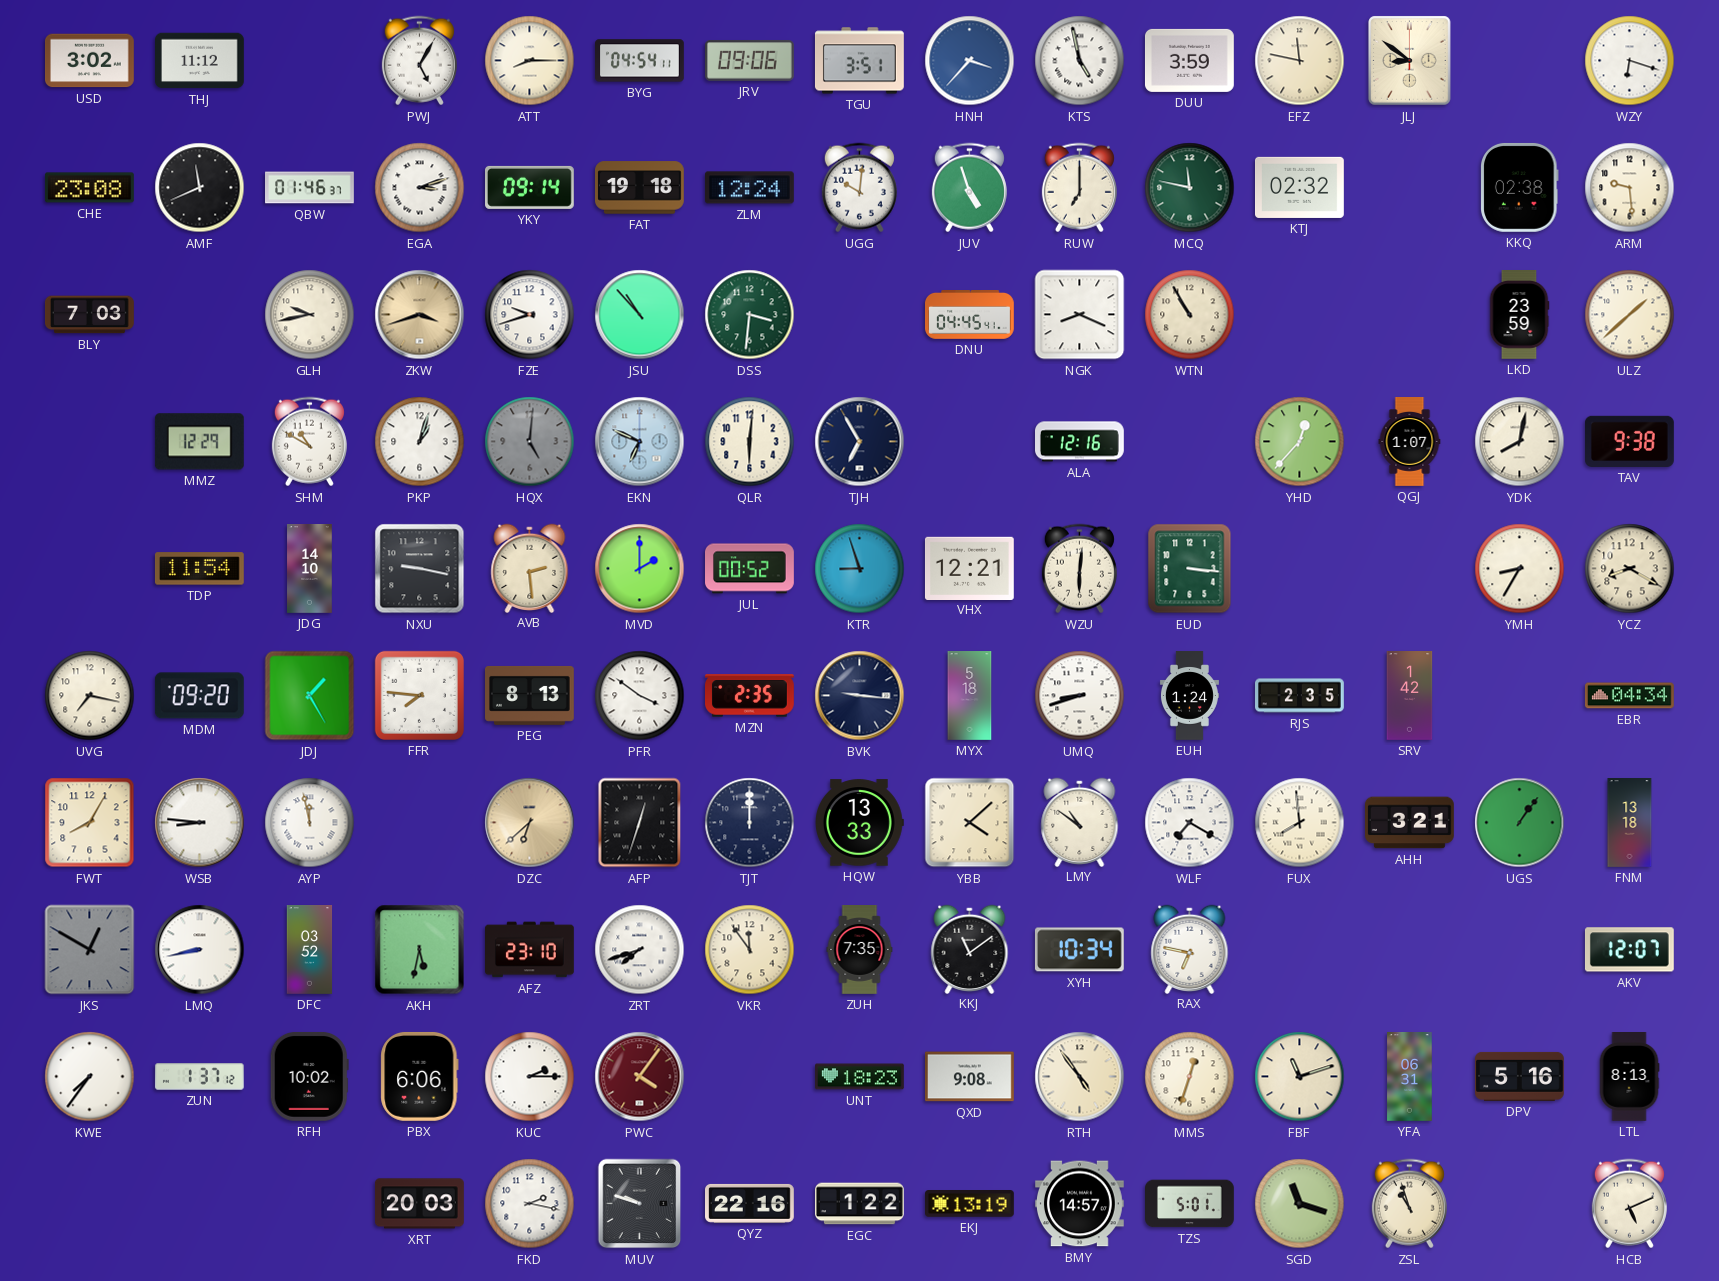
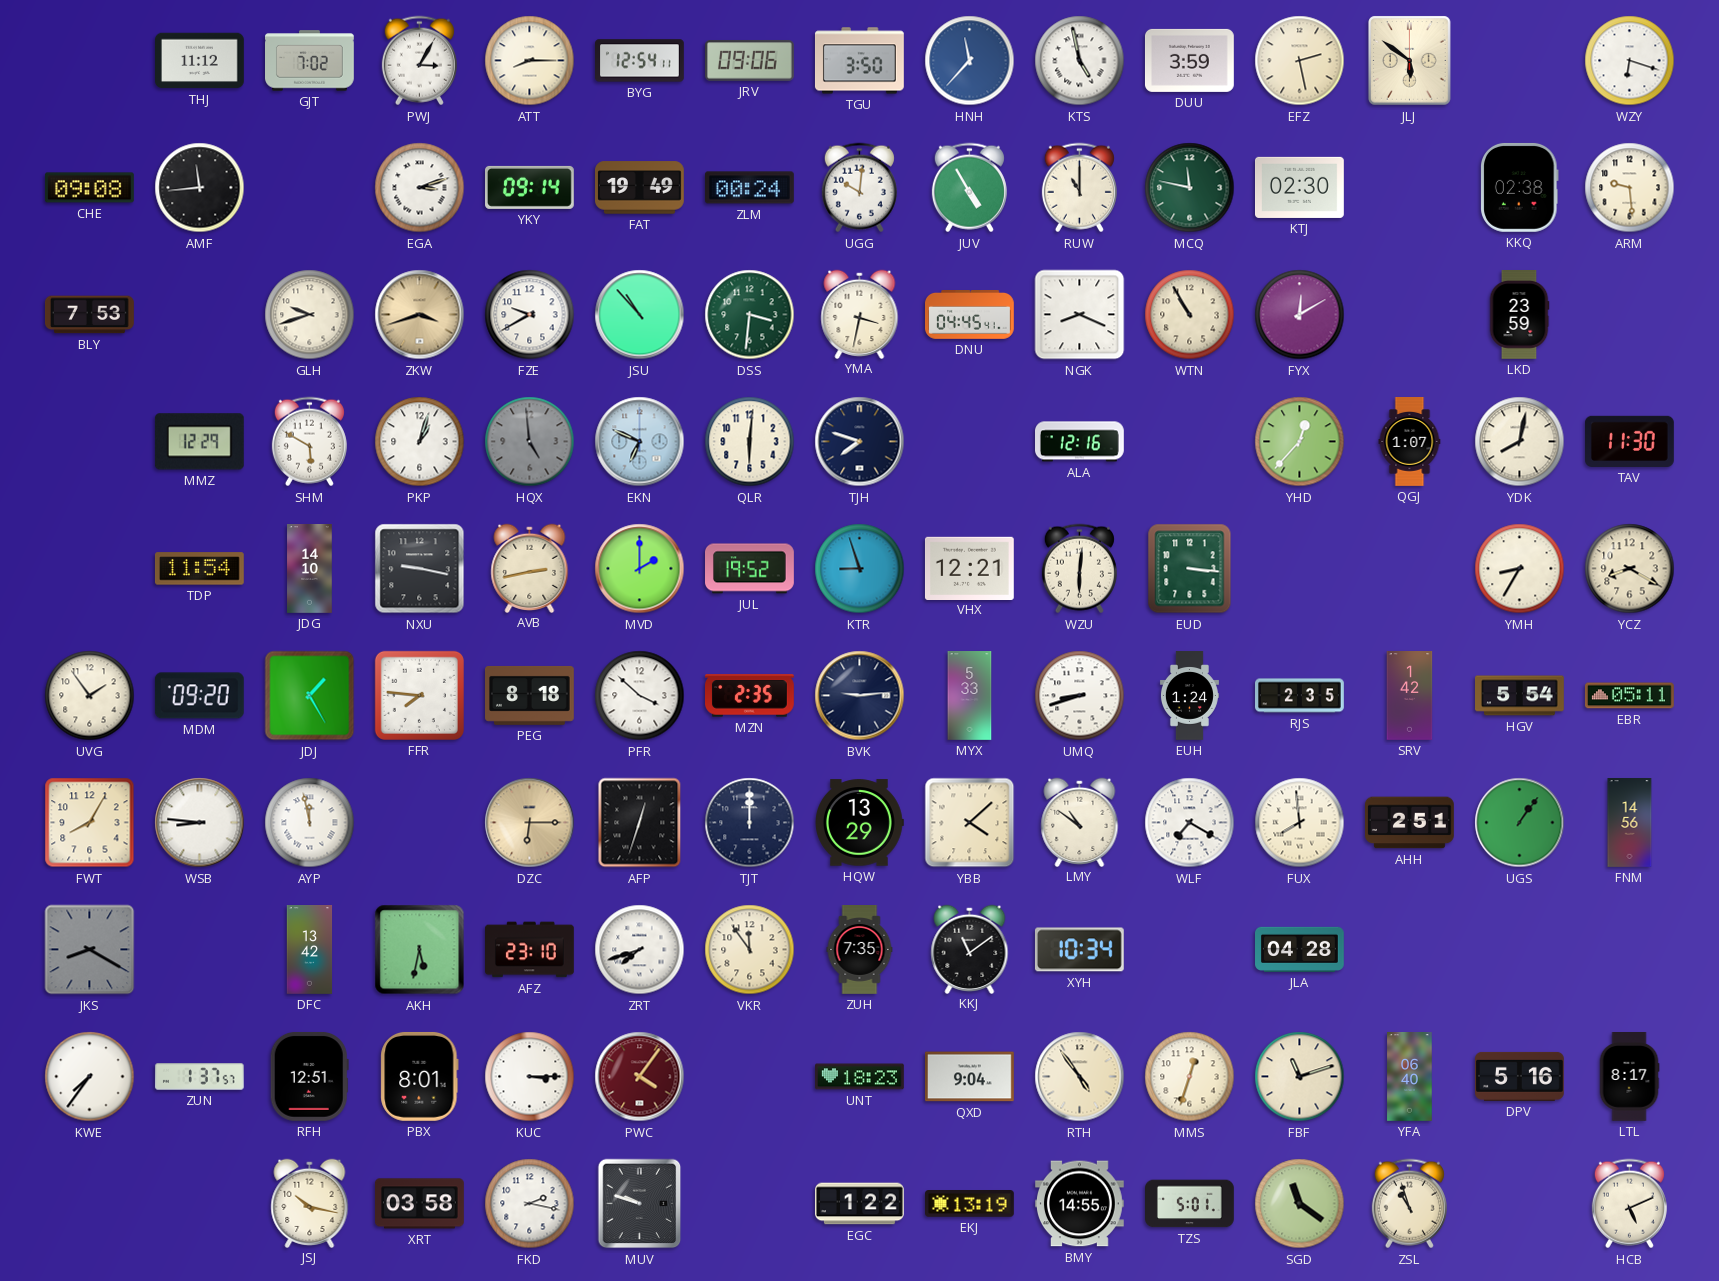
USD: 3:02 -> none
GJT: none -> 7:02
PWJ: 5:05 -> 3:05
BYG: 04:54 -> 12:54
TGU: 3:51 -> 3:50
HNH: 3:37 -> 11:37
EFZ: 11:47 -> 2:28
JLJ: 8:51 -> 5:51
CHE: 23:08 -> 09:08
AMF: 11:41 -> 11:44
QBW: 01:46 -> none
FAT: 19:18 -> 19:49
ZLM: 12:24 -> 00:24
JUV: 4:57 -> 4:55
RUW: 7:00 -> 11:00
KTJ: 02:32 -> 02:30
BLY: 7:03 -> 7:53
GLH: 9:43 -> 9:42
FZE: 9:42 -> 9:40
YMA: none -> 3:32
FYX: none -> 12:10
ULZ: 1:38 -> none
SHM: 10:50 -> 5:50
HQX: 5:01 -> 4:59
TJH: 6:55 -> 7:48
TAV: 9:38 -> 11:30
AVB: 2:29 -> 2:43
JUL: 00:52 -> 19:52
UVG: 7:17 -> 1:54
PEG: 8:13 -> 8:18
PFR: 3:51 -> 3:52
BVK: 9:16 -> 9:14
MYX: 5:18 -> 5:33
HGV: none -> 5:54
EBR: 04:34 -> 05:11
DZC: 6:38 -> 6:15
HQW: 13:33 -> 13:29
AHH: 3:21 -> 2:51
FNM: 13:18 -> 14:56
JKS: 12:50 -> 8:20
LMQ: 8:43 -> none
DFC: 03:52 -> 13:42
RAX: 6:47 -> none
JLA: none -> 04:28
AKV: 12:07 -> none
ZUN: 1:37:12 -> 1:37:57
RFH: 10:02 -> 12:51
PBX: 6:06 -> 8:01
KUC: 2:15 -> 3:15
QXD: 9:08 -> 9:04
YFA: 06:31 -> 06:40
LTL: 8:13 -> 8:17
JSJ: none -> 10:17
XRT: 20:03 -> 03:58
QYZ: 22:16 -> none
BMY: 14:57 -> 14:55
SGD: 11:18 -> 11:21
